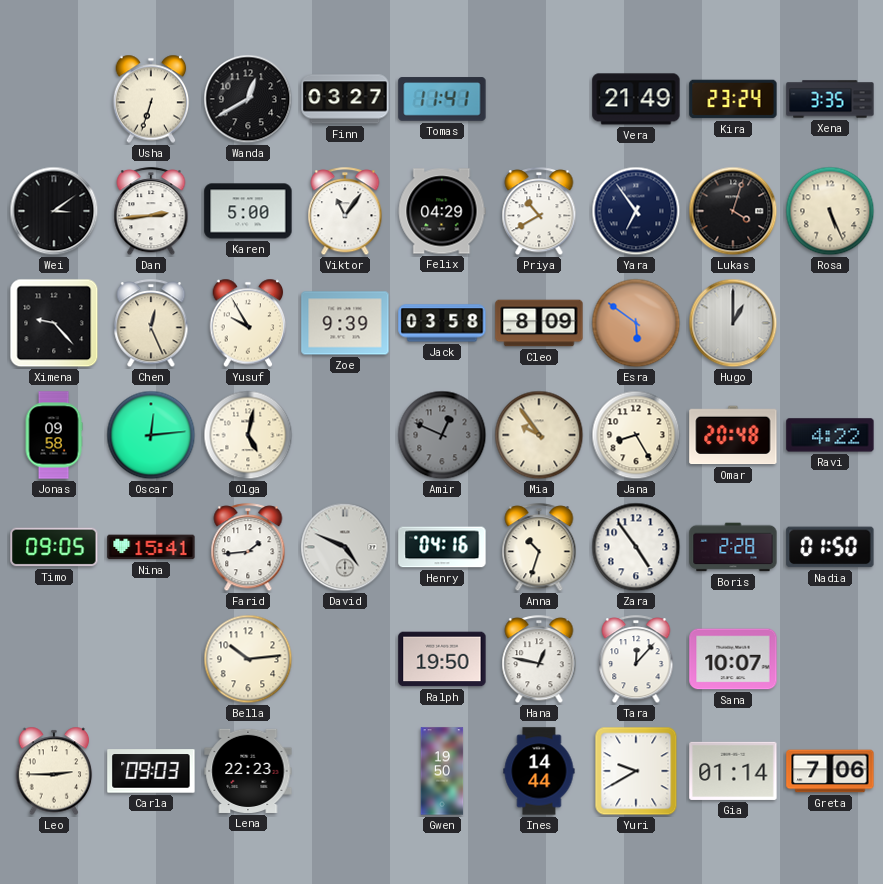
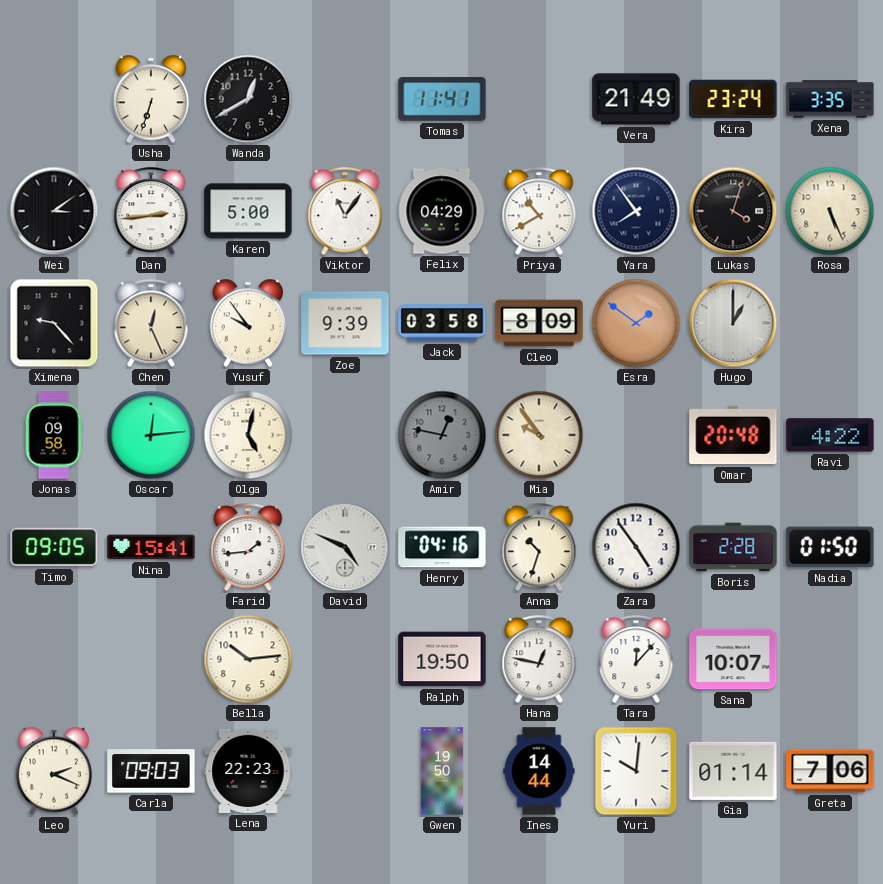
Finn: 03:27 -> none
Yara: 6:54 -> 7:54
Yusuf: 9:55 -> 9:54
Esra: 5:51 -> 1:51
Amir: 12:49 -> 12:47
Jana: 8:25 -> none
Leo: 2:45 -> 2:19
Yuri: 9:40 -> 10:01
